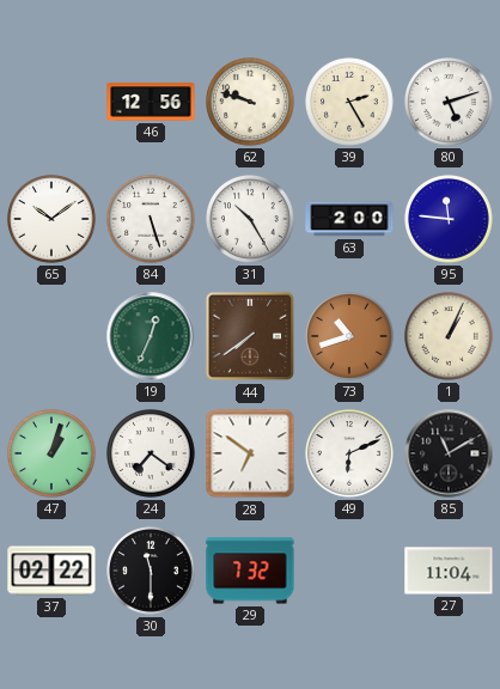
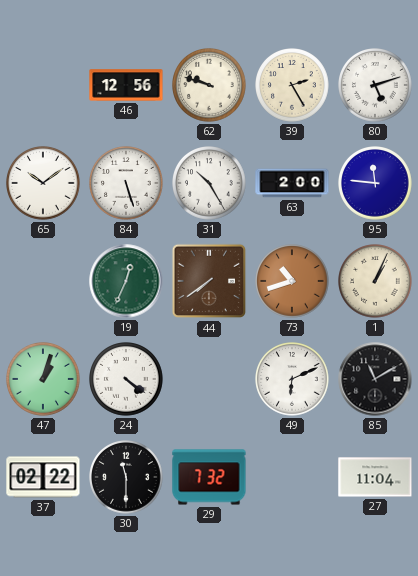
24: 7:21 -> 4:21
28: 6:51 -> none
